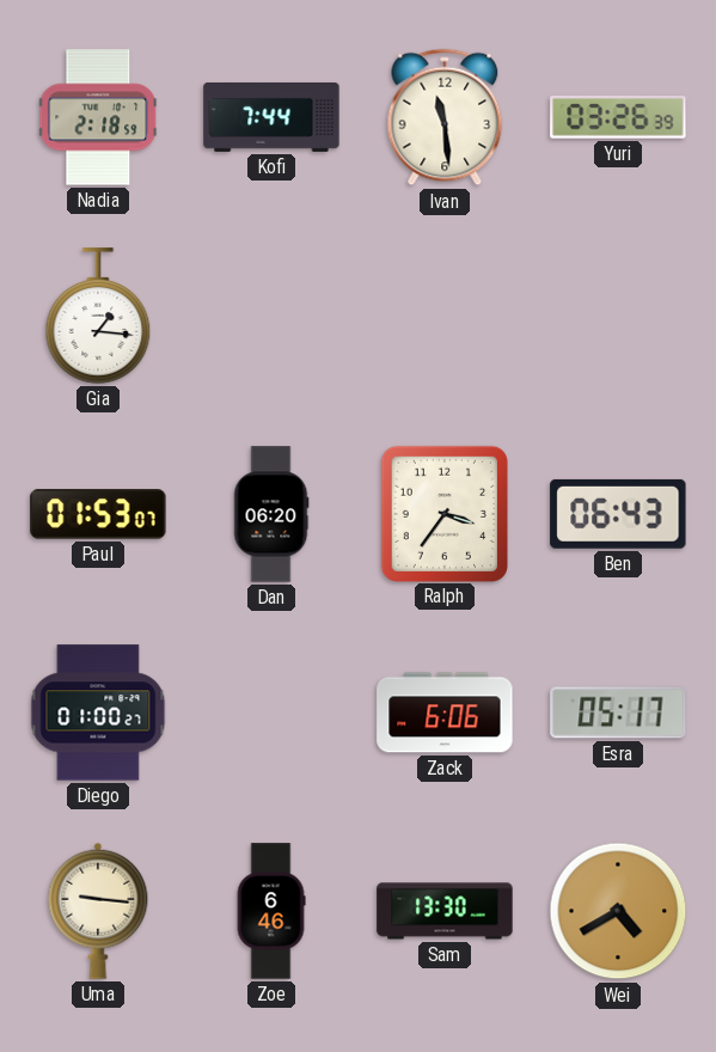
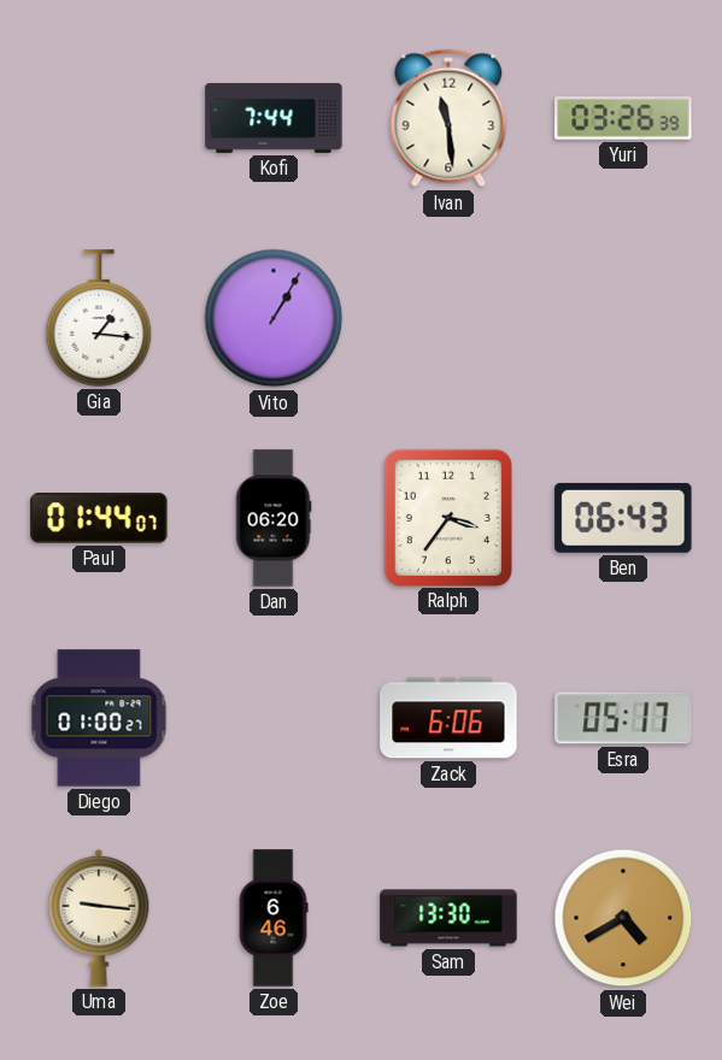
Nadia: 2:18 -> none
Vito: none -> 1:05
Paul: 01:53 -> 01:44
